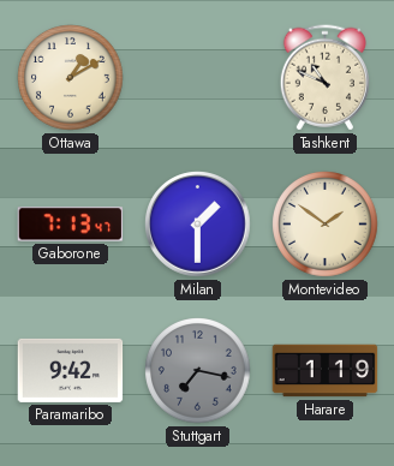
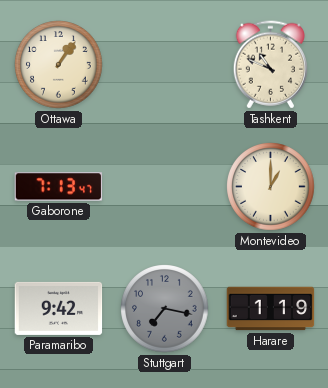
Ottawa: 1:10 -> 1:06
Milan: 1:30 -> none
Montevideo: 1:51 -> 1:00
